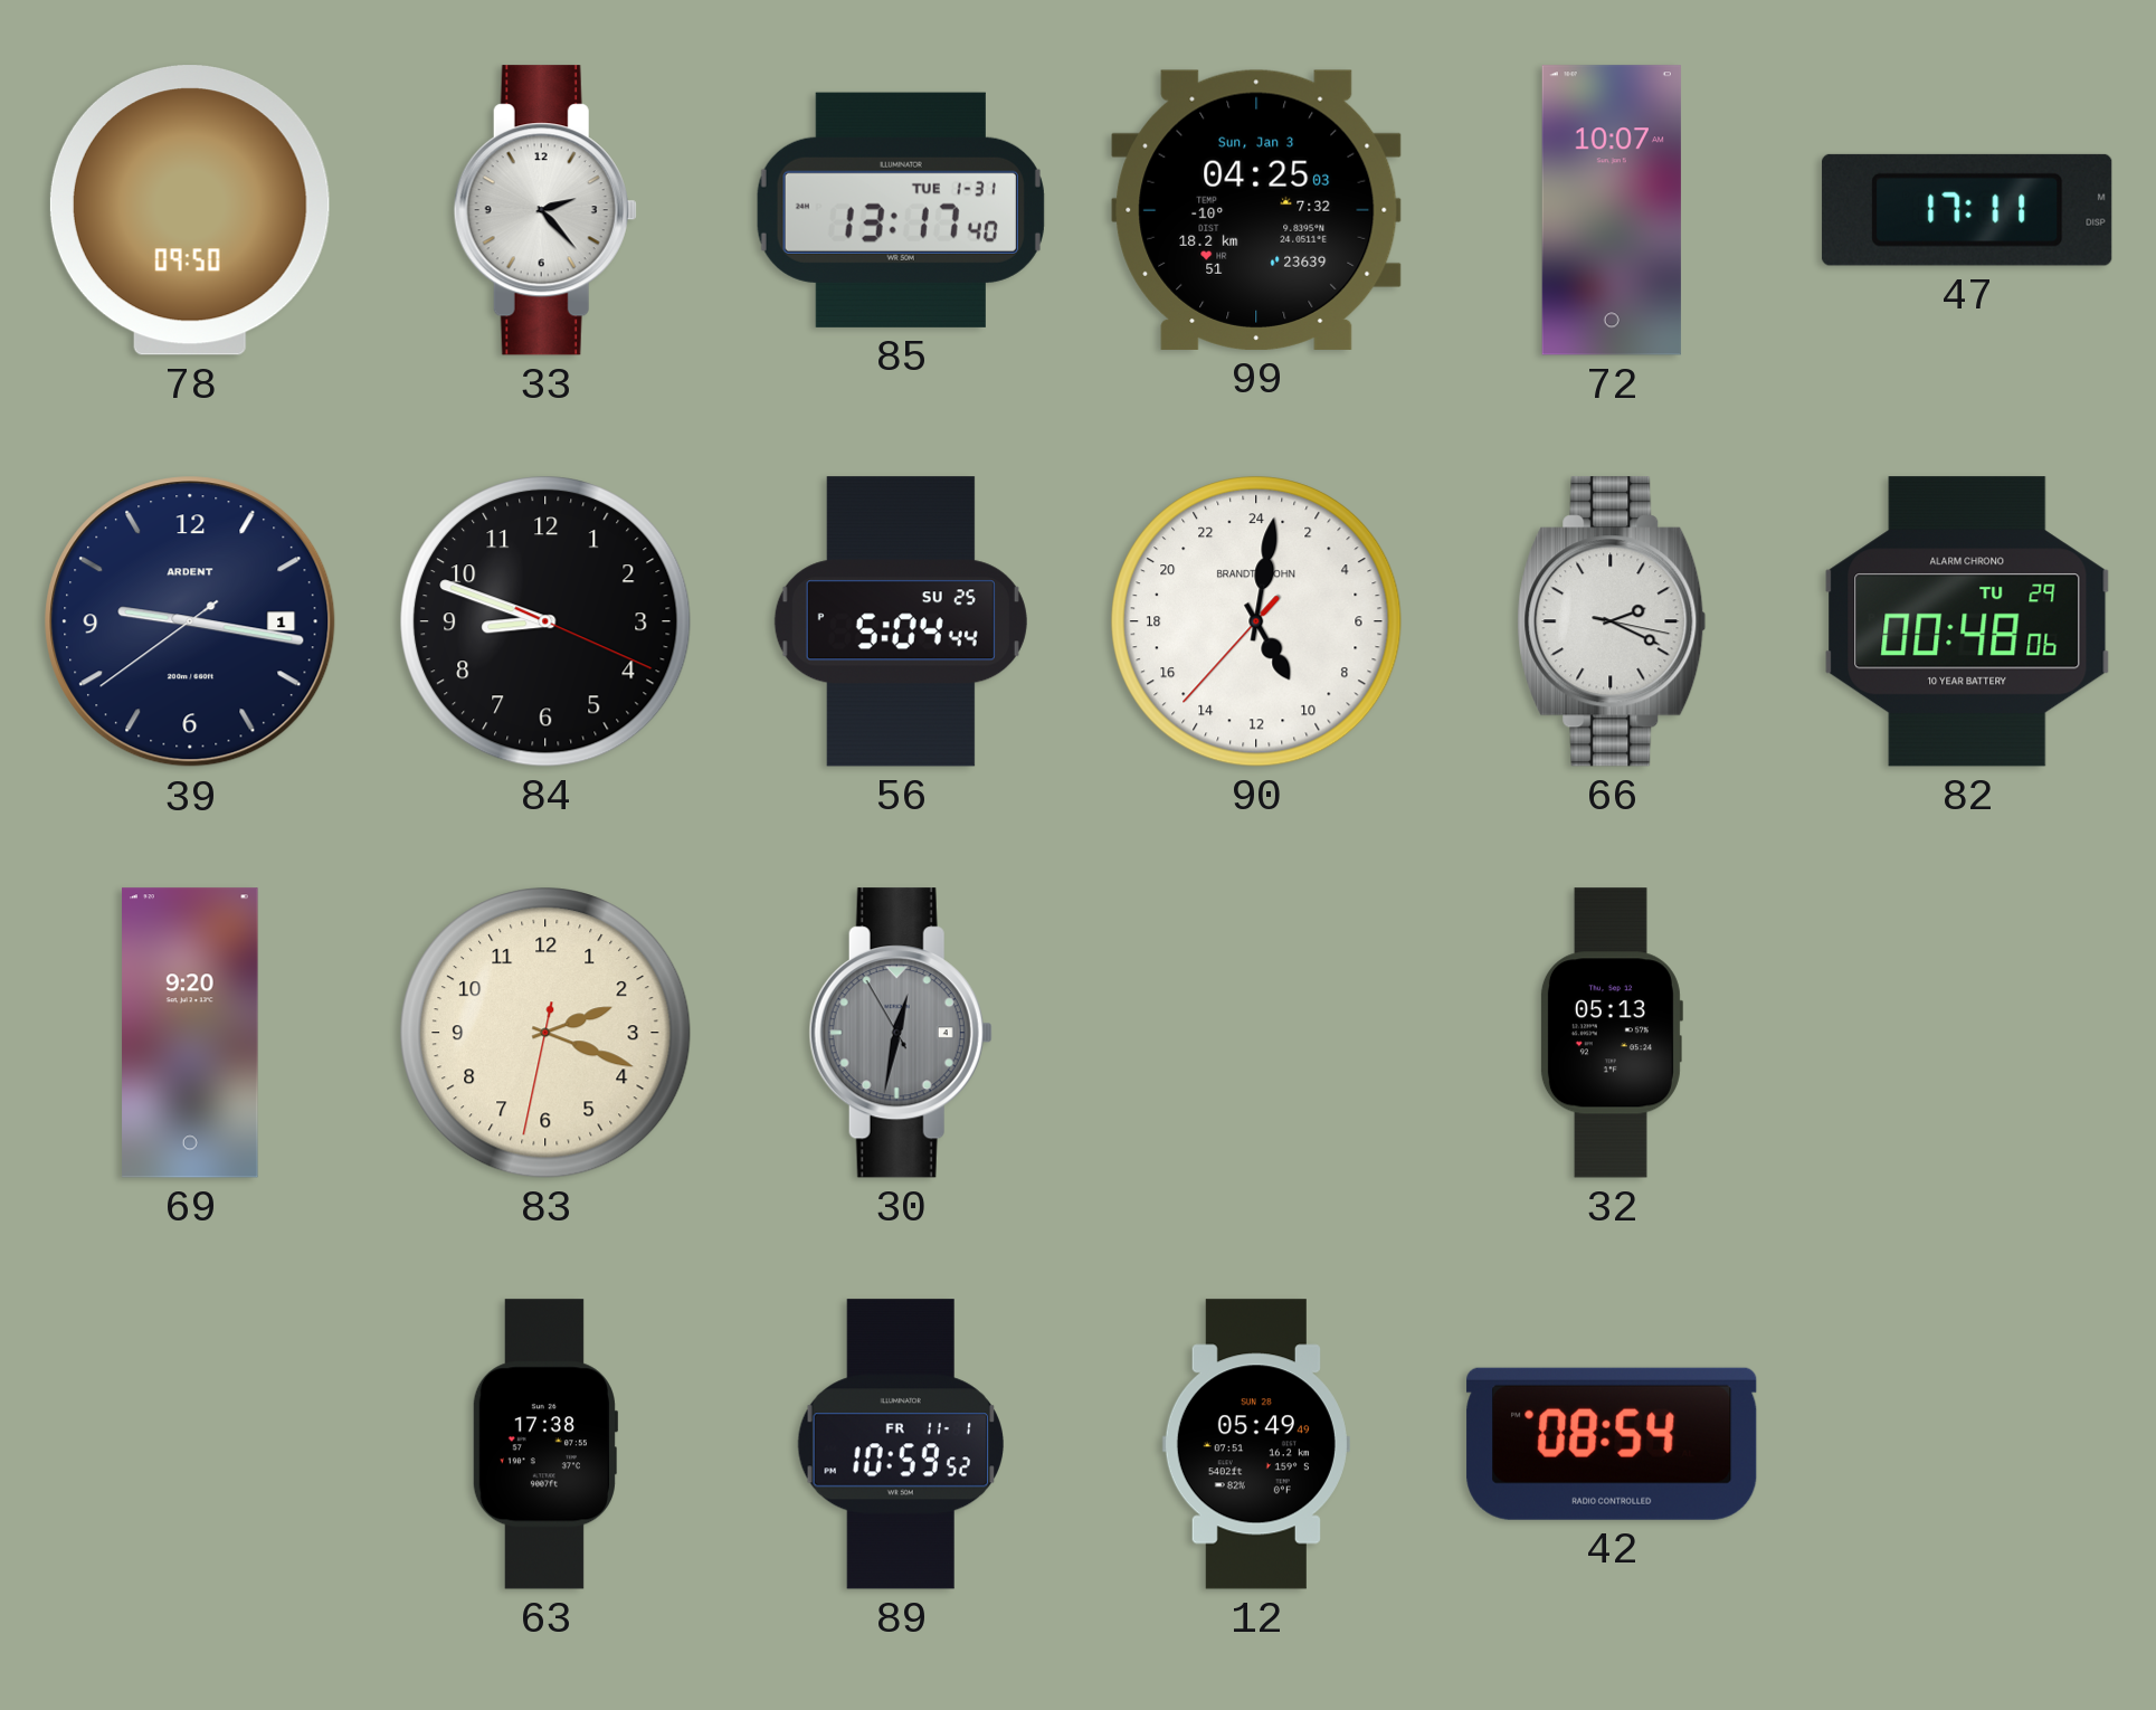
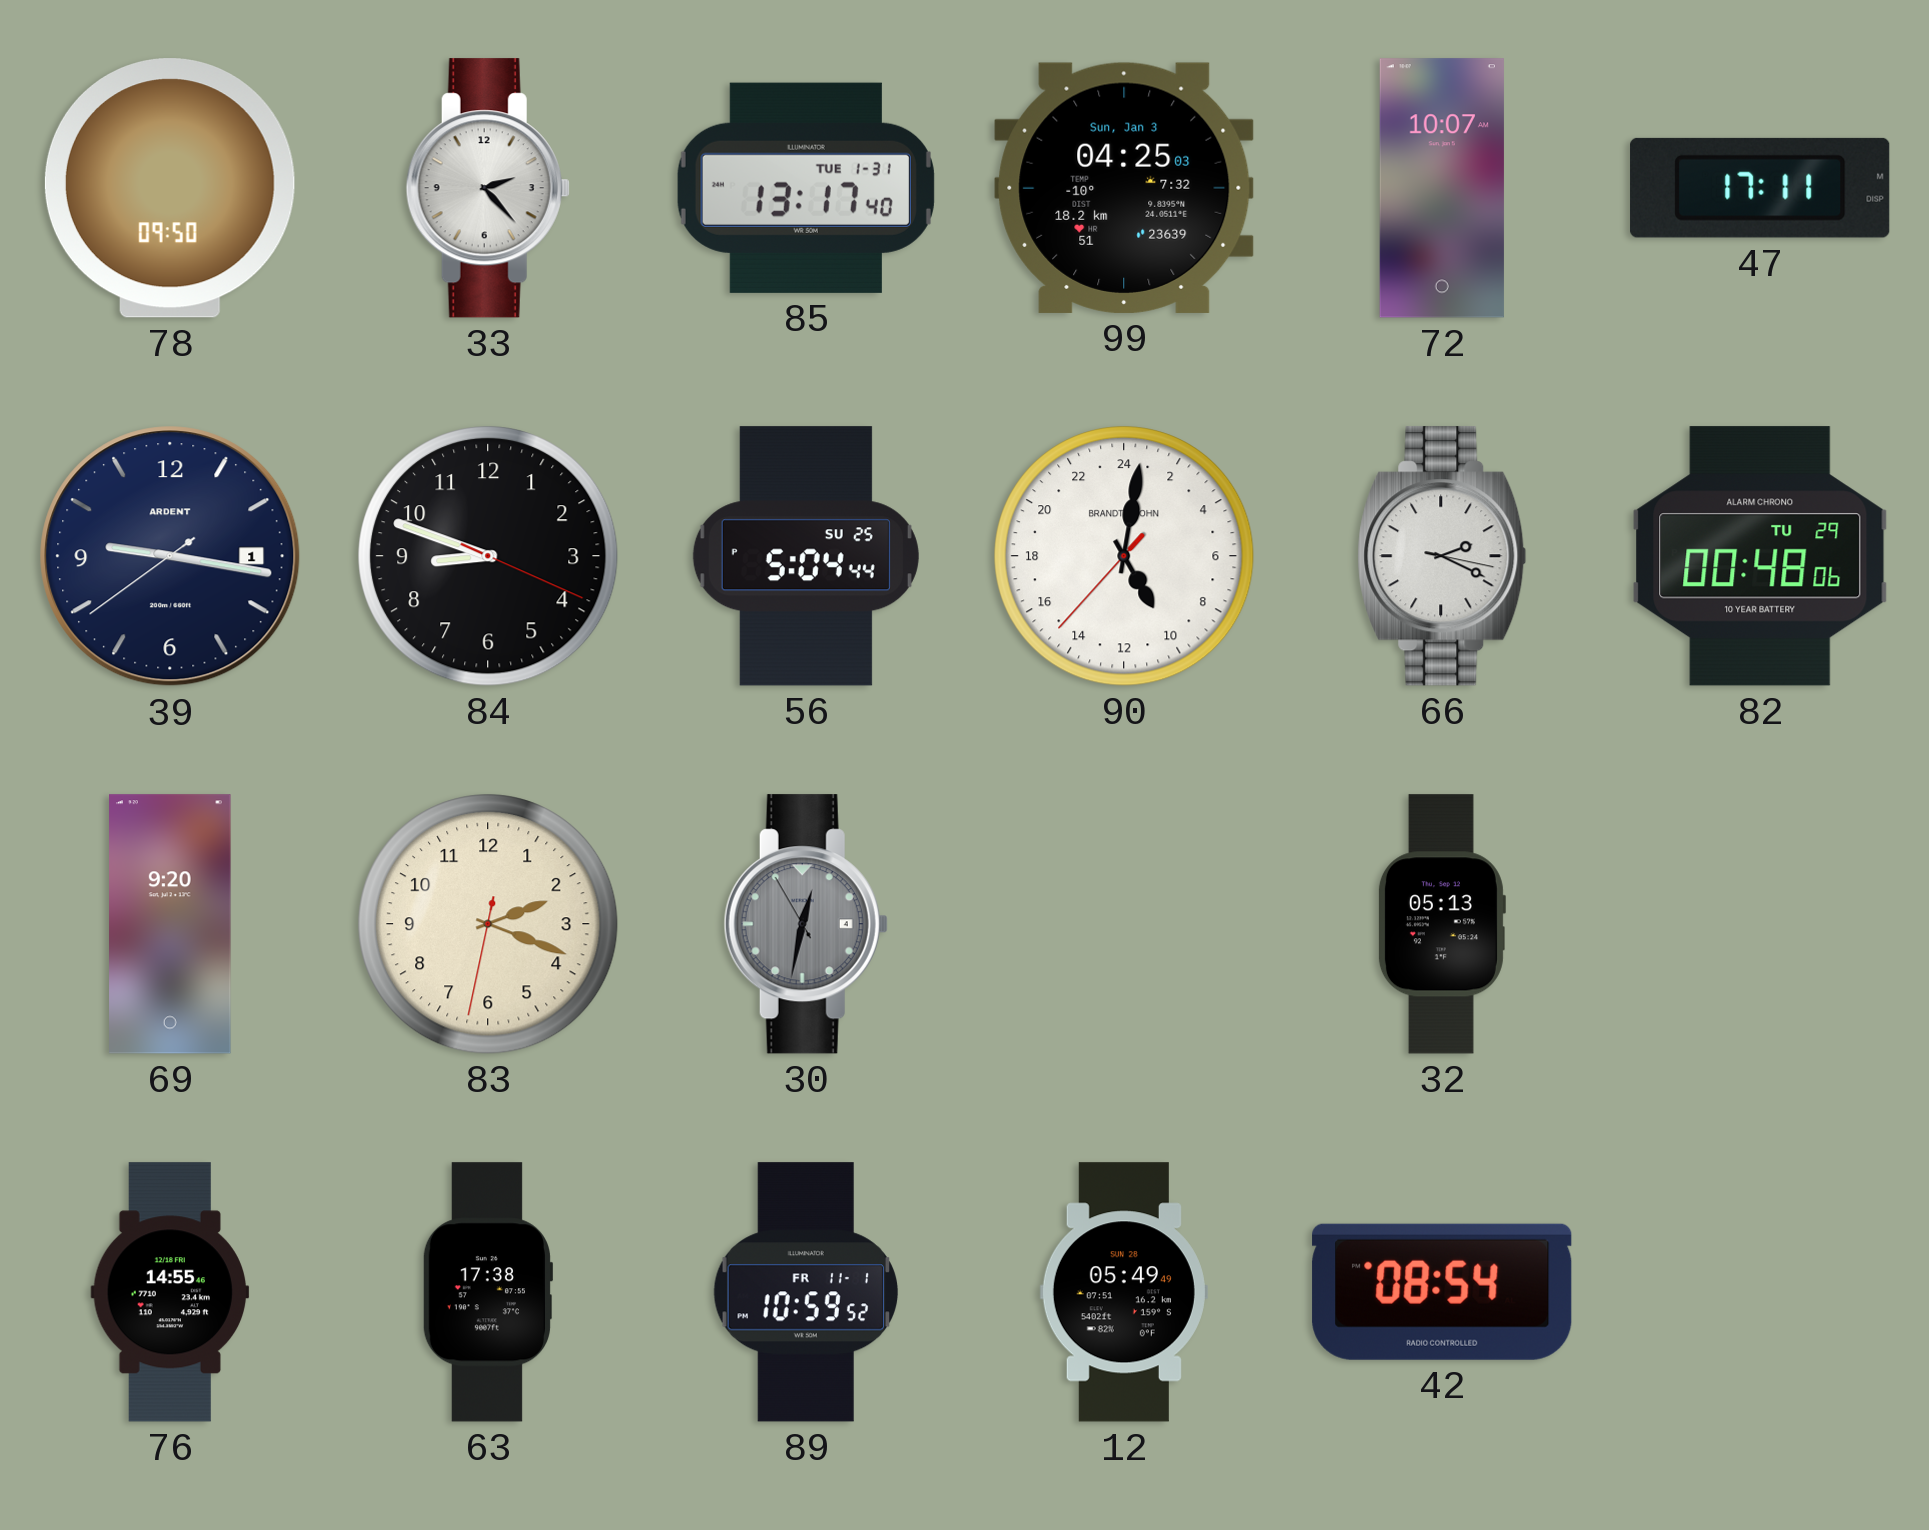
76: none -> 14:55
